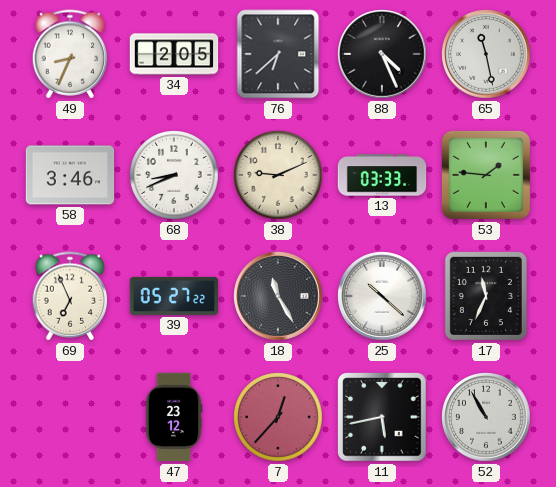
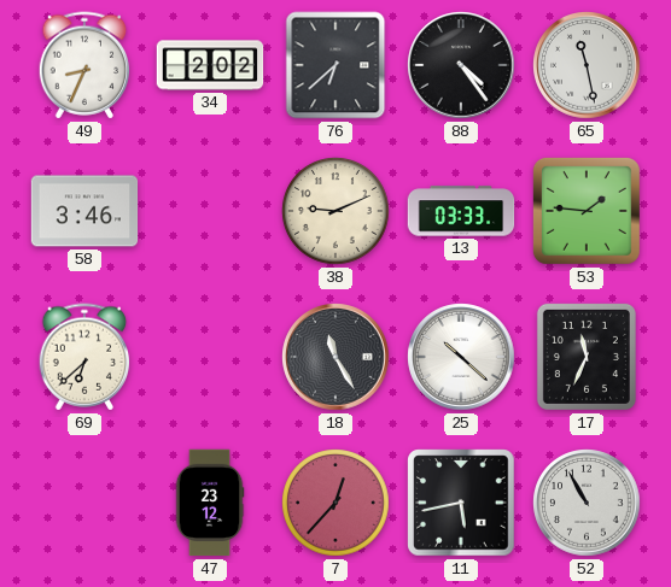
34: 2:05 -> 2:02
88: 4:26 -> 4:24
68: 8:41 -> none
69: 6:56 -> 6:38
39: 05:27 -> none
